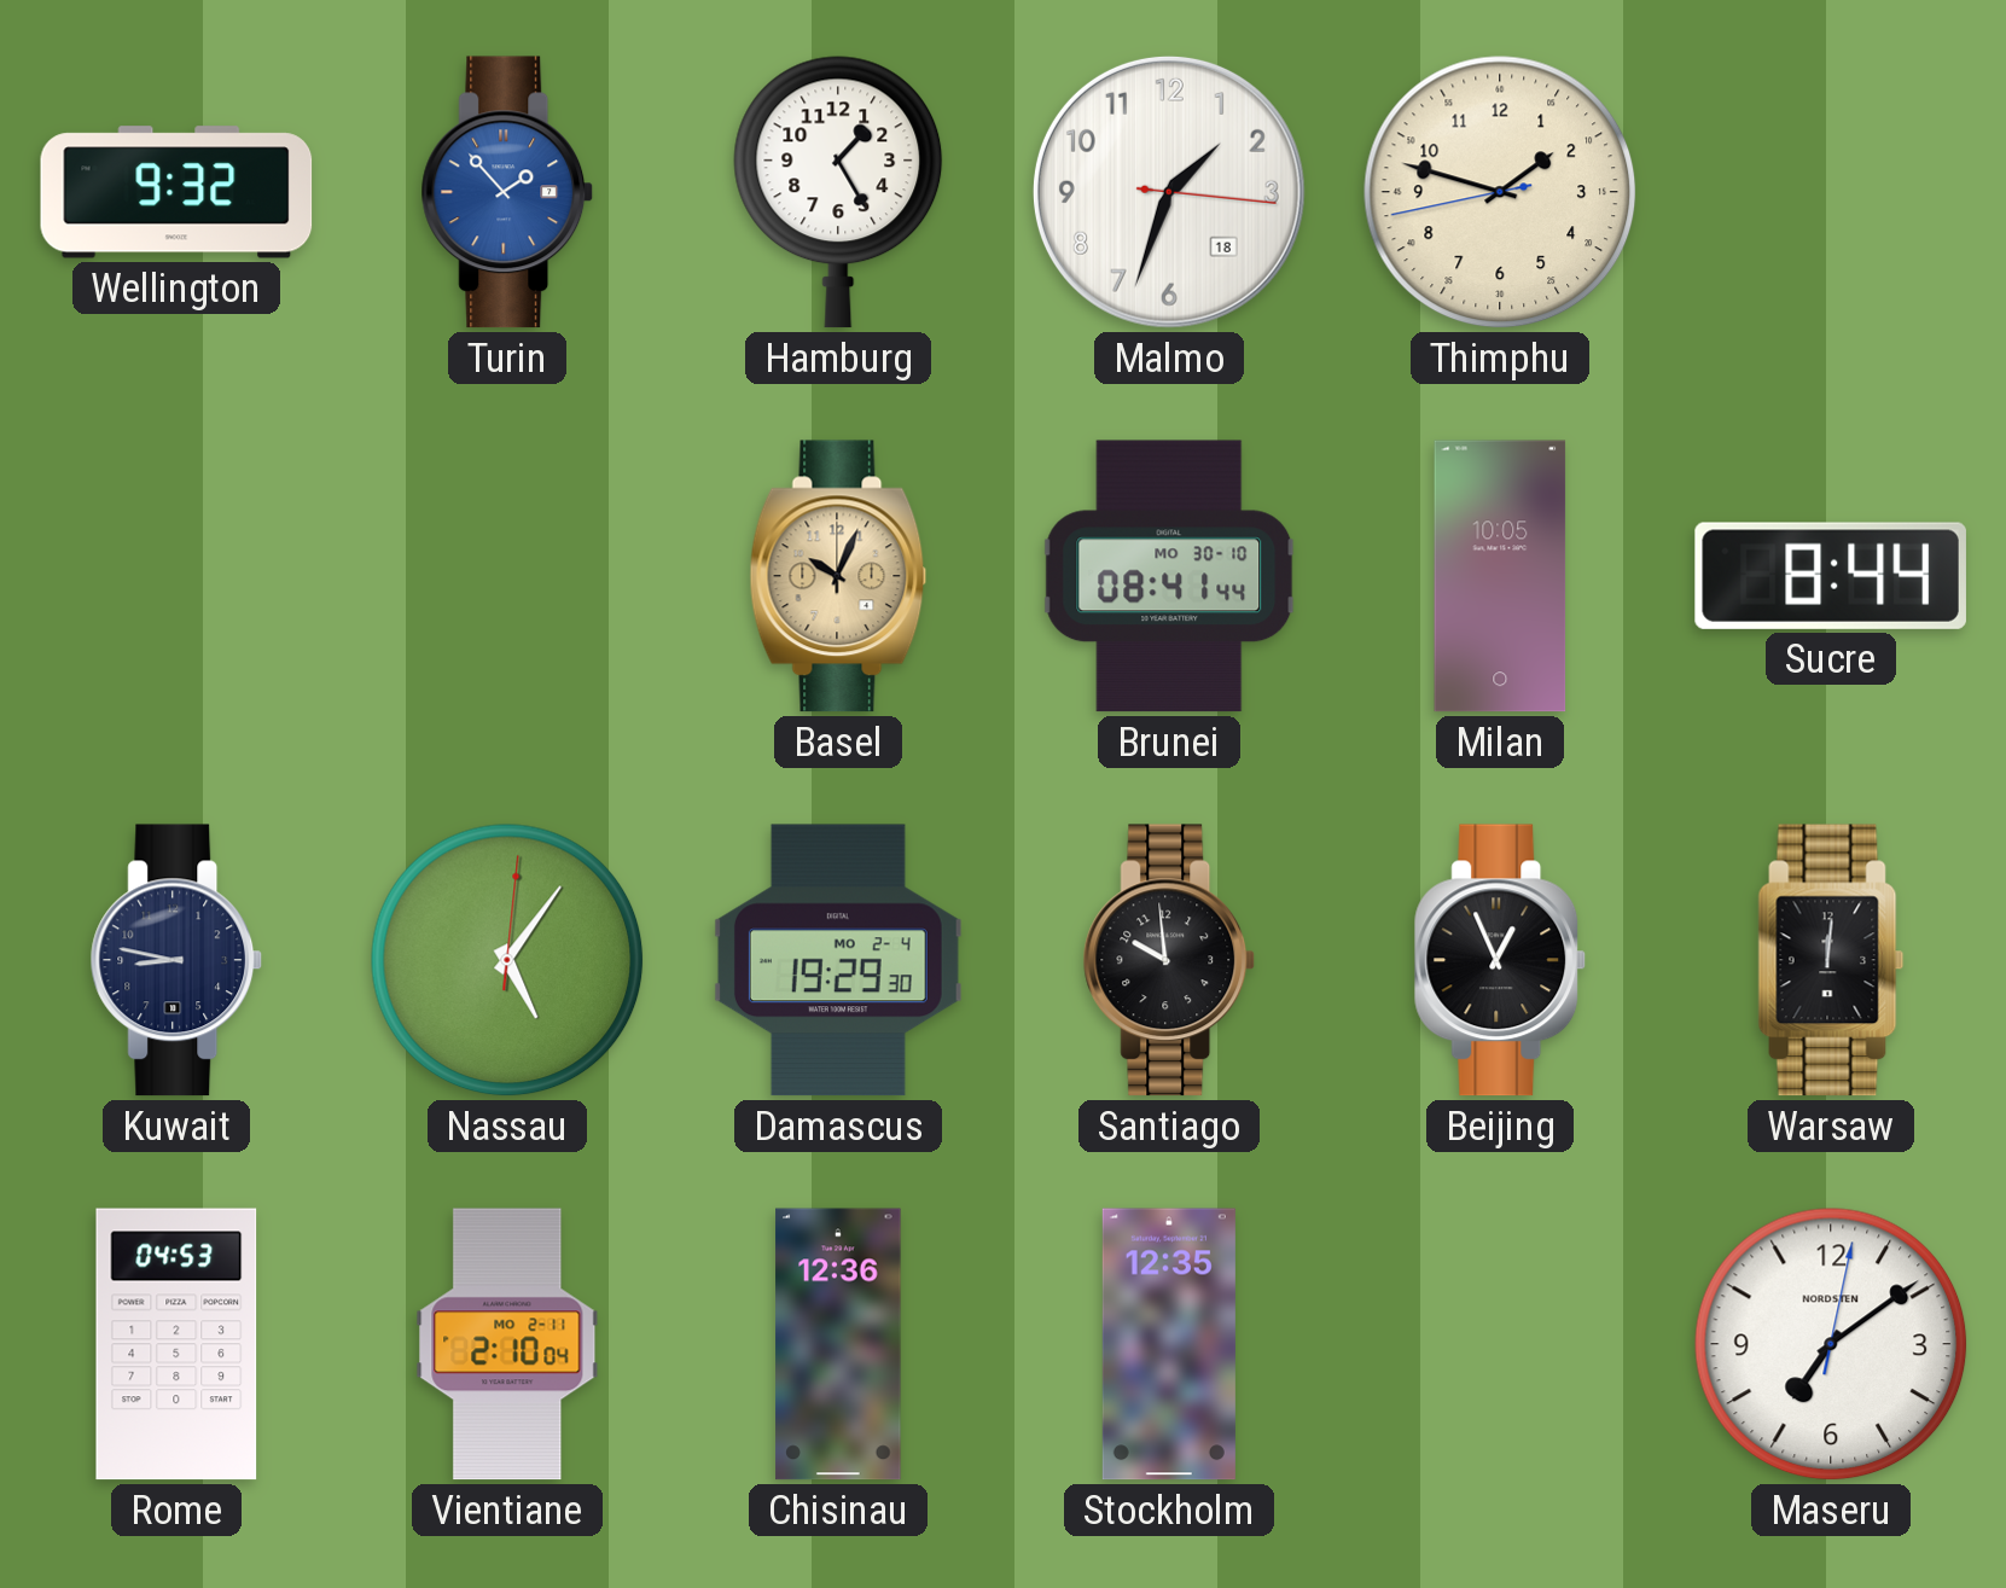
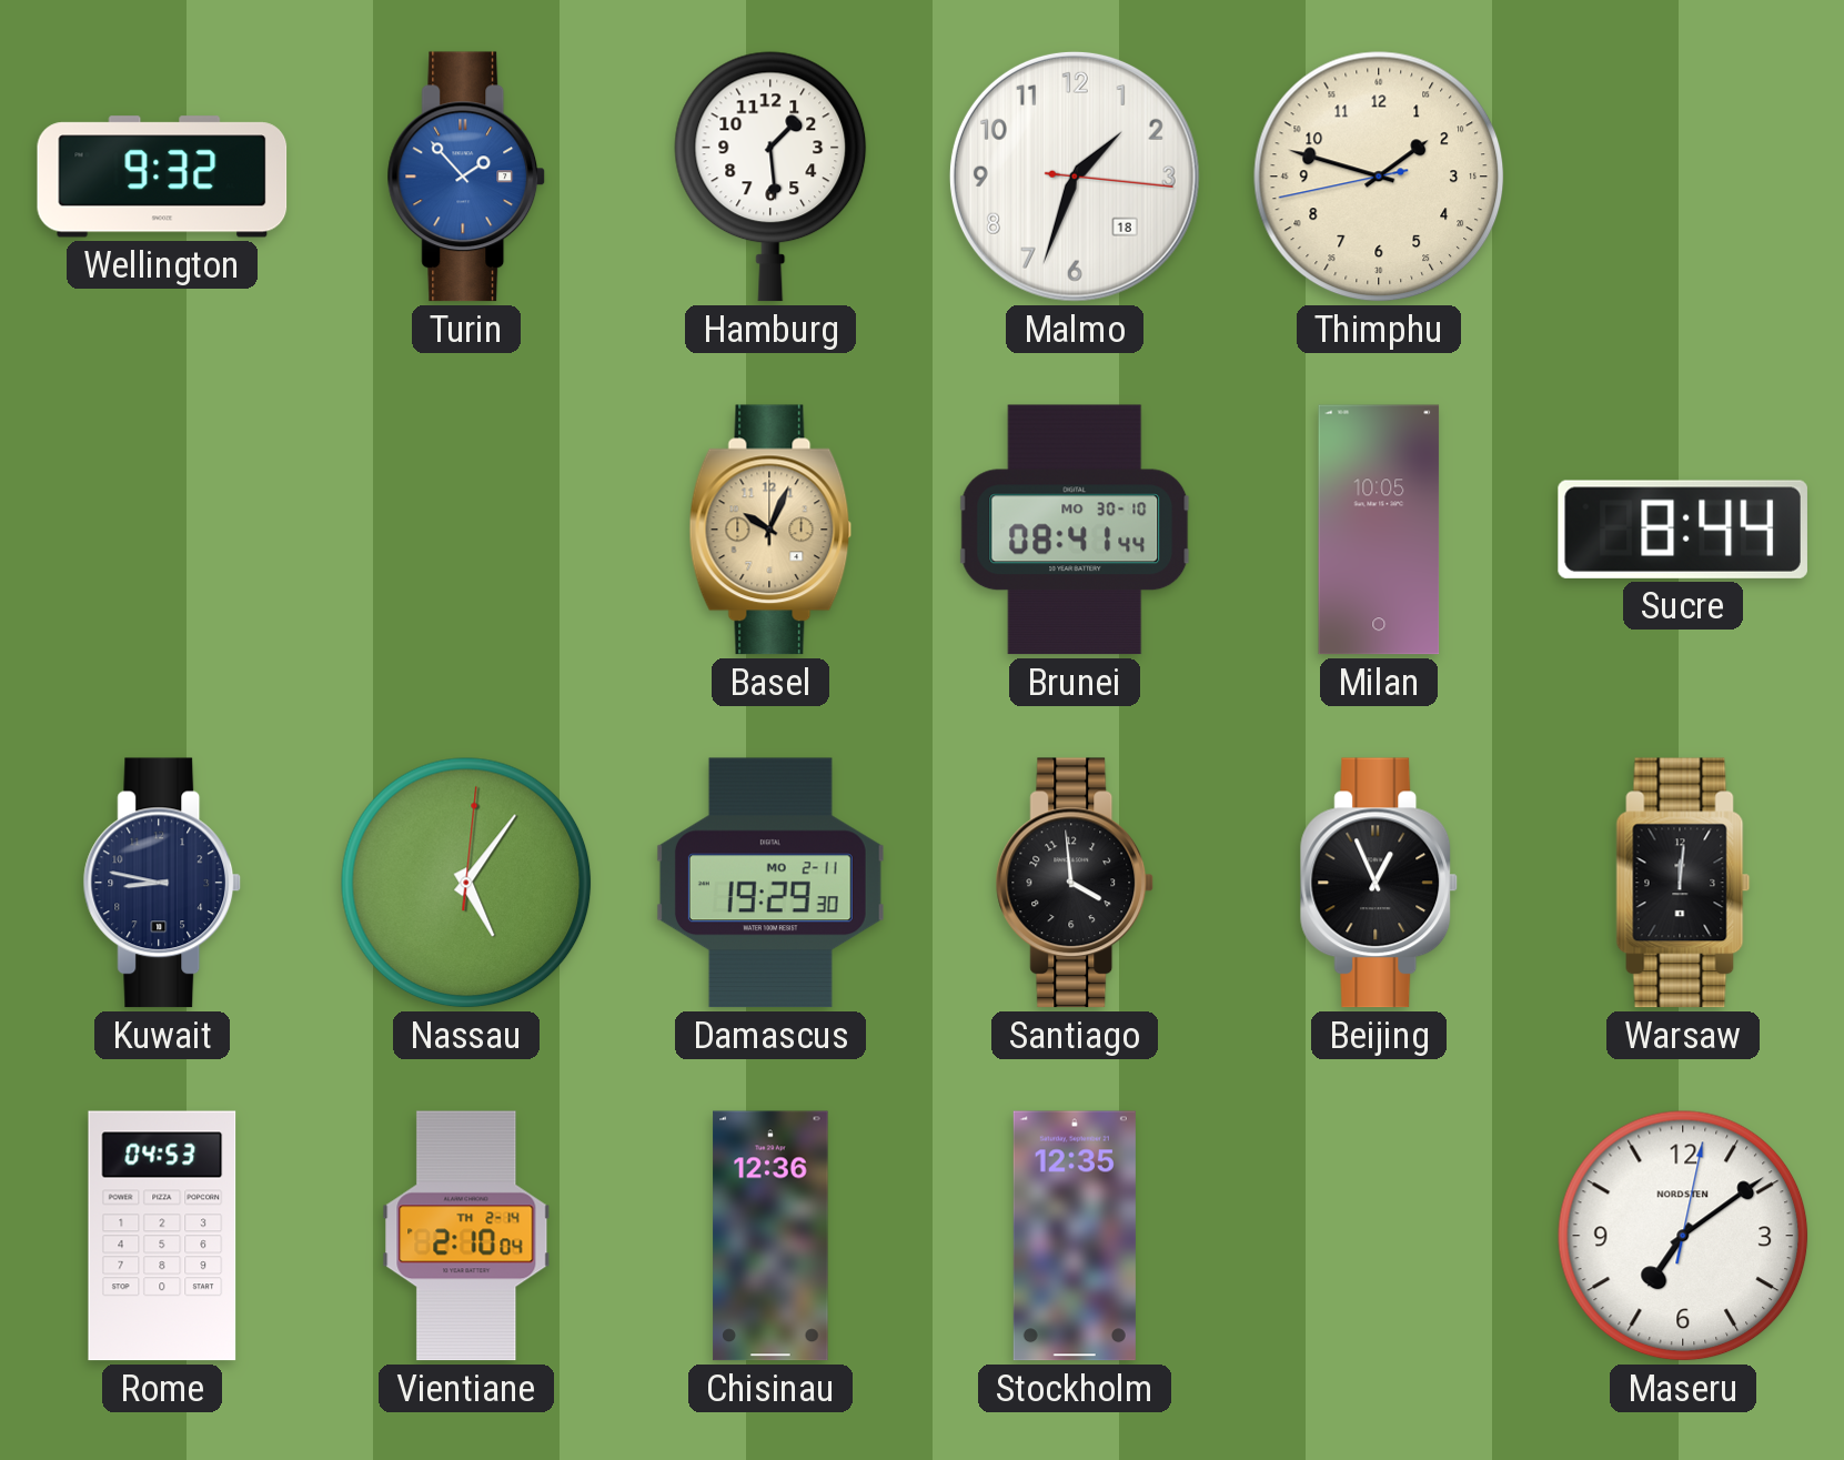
Hamburg: 1:25 -> 1:29
Damascus date: MO 2-4 -> MO 2-11
Santiago: 9:59 -> 3:59
Vientiane date: MO 2-11 -> TH 2-14
